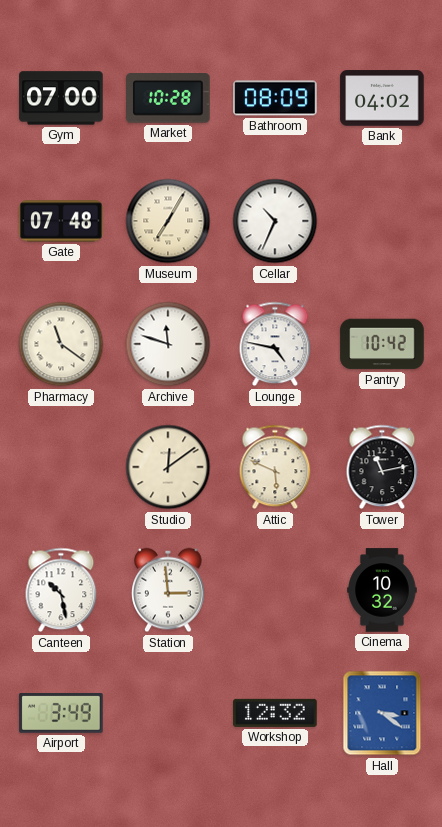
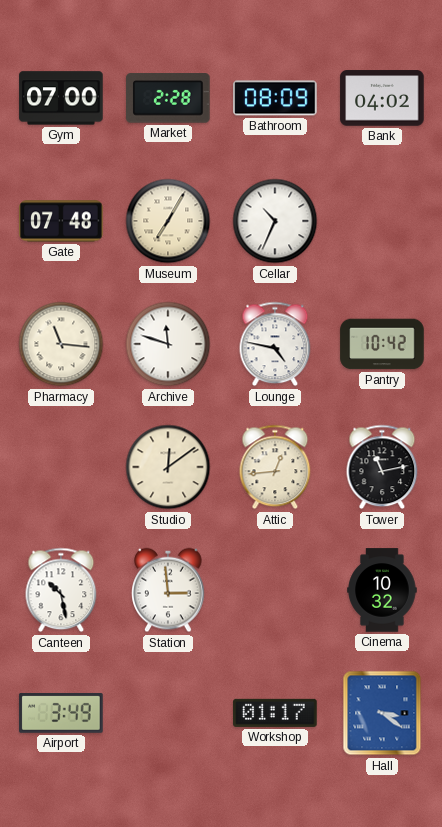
Market: 10:28 -> 2:28
Pharmacy: 11:21 -> 11:16
Attic: 5:49 -> 12:44
Workshop: 12:32 -> 01:17
